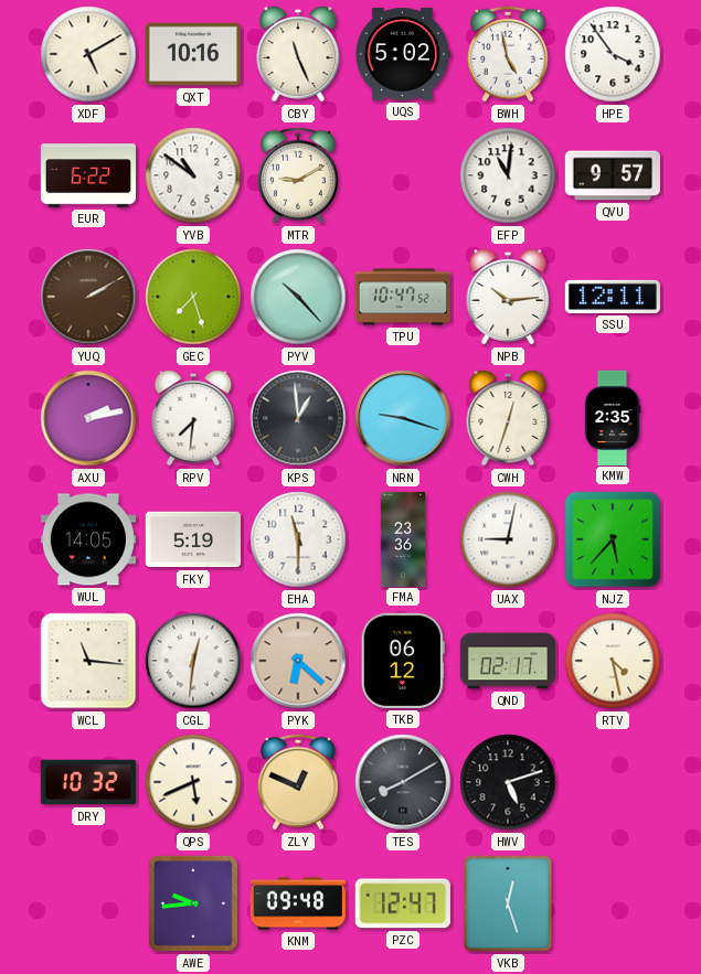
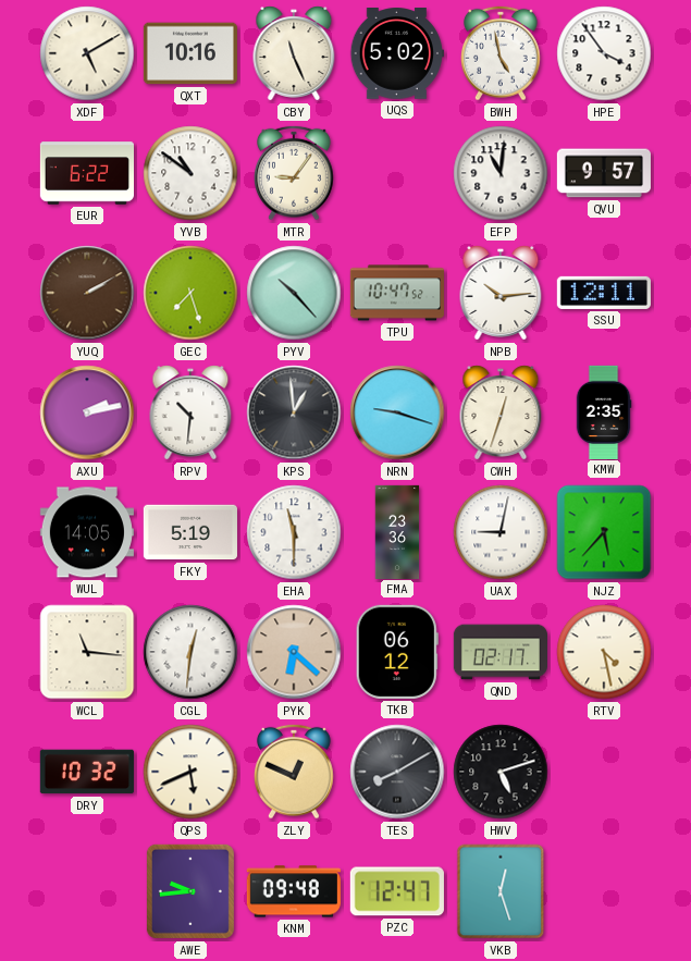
MTR: 9:10 -> 9:06
RPV: 7:31 -> 10:31
